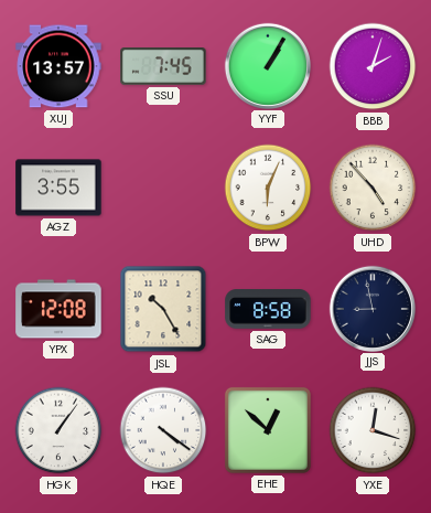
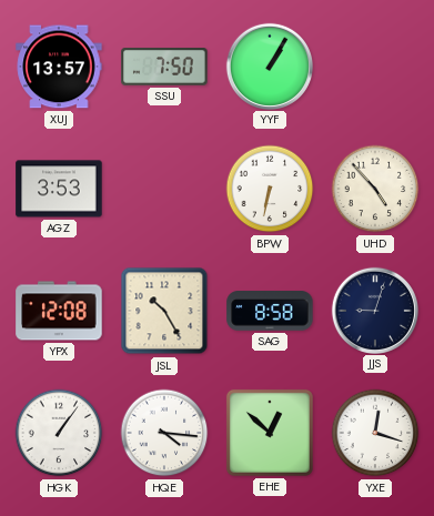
SSU: 7:45 -> 7:50
BBB: 2:03 -> none
AGZ: 3:55 -> 3:53
BPW: 6:04 -> 6:32
JJS: 8:58 -> 9:03
HQE: 4:21 -> 4:16
